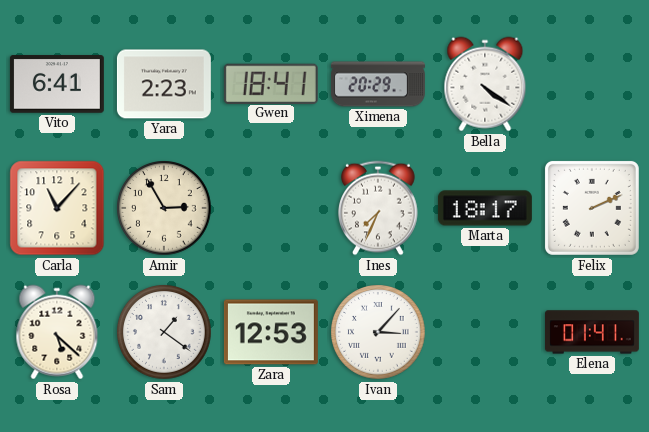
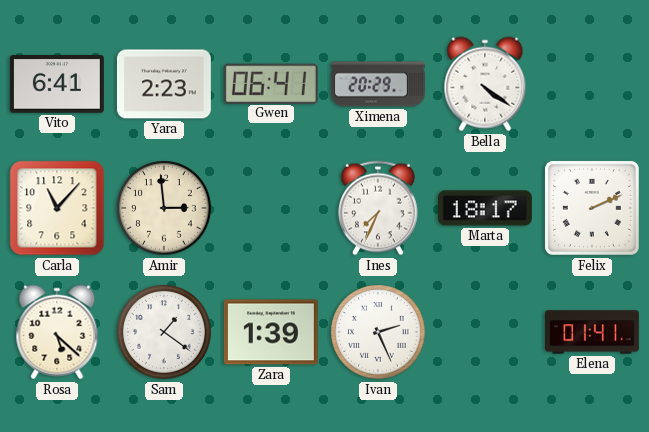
Gwen: 18:41 -> 06:41
Amir: 2:55 -> 2:59
Zara: 12:53 -> 1:39
Ivan: 3:07 -> 2:26
